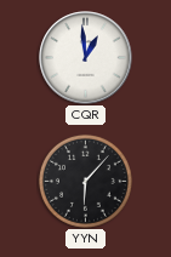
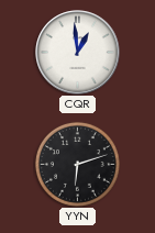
YYN: 6:07 -> 6:12
